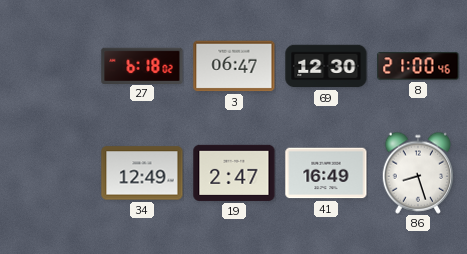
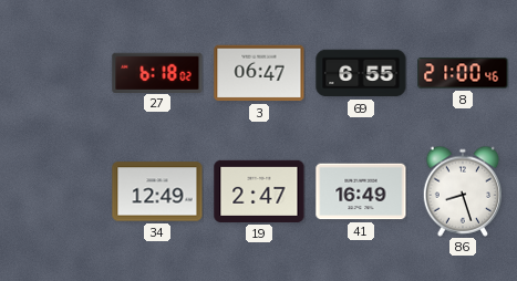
69: 12:30 -> 6:55
